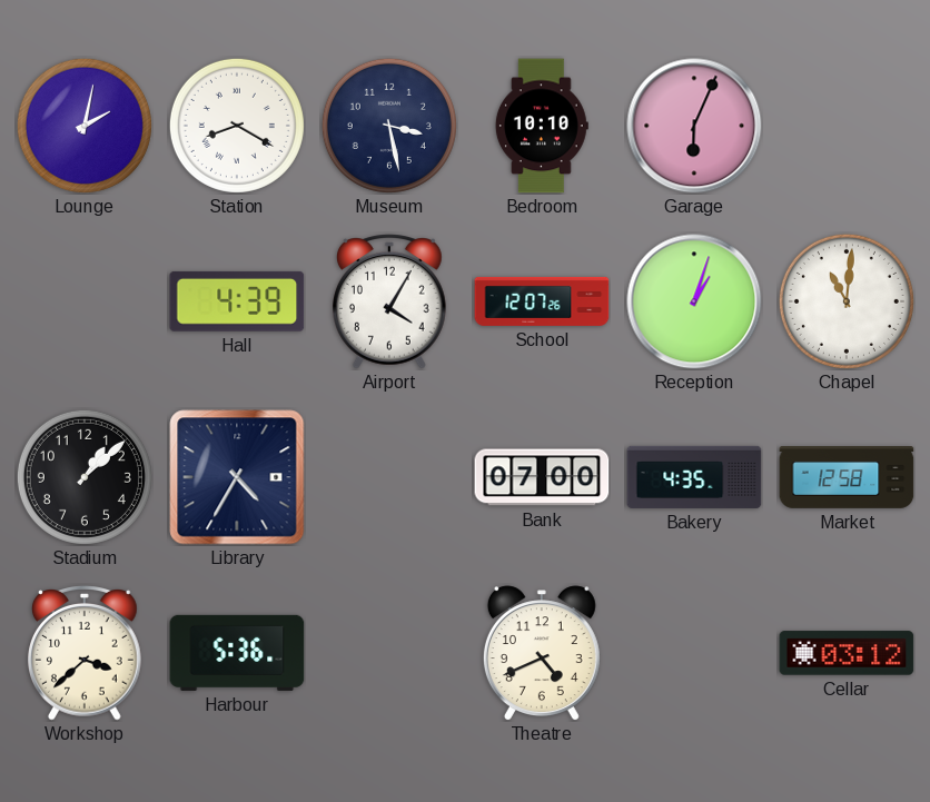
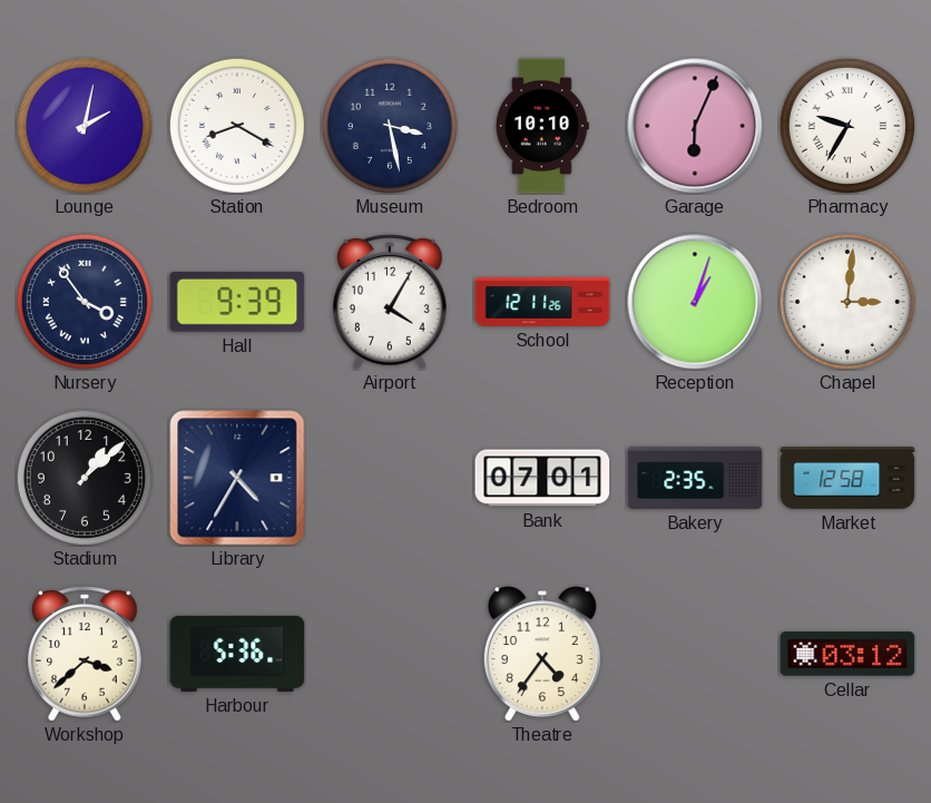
Pharmacy: none -> 9:35
Nursery: none -> 3:54
Hall: 4:39 -> 9:39
School: 12:07 -> 12:11
Chapel: 11:01 -> 3:01
Bank: 07:00 -> 07:01
Bakery: 4:35 -> 2:35
Theatre: 4:41 -> 4:36
